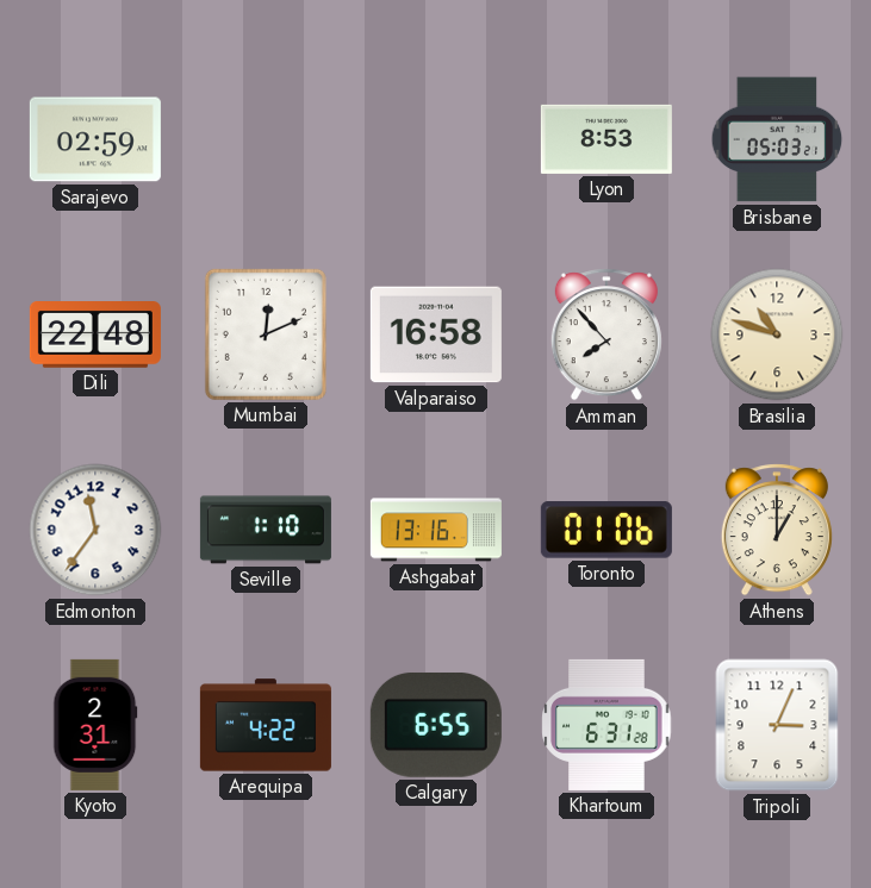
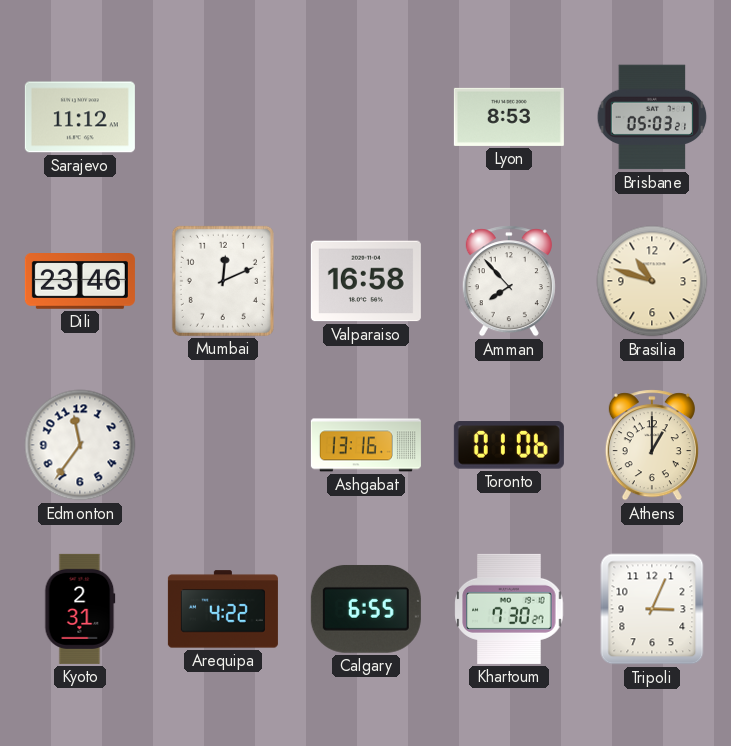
Sarajevo: 02:59 -> 11:12
Dili: 22:48 -> 23:46
Seville: 1:10 -> none
Khartoum: 6:31 -> 7:30
